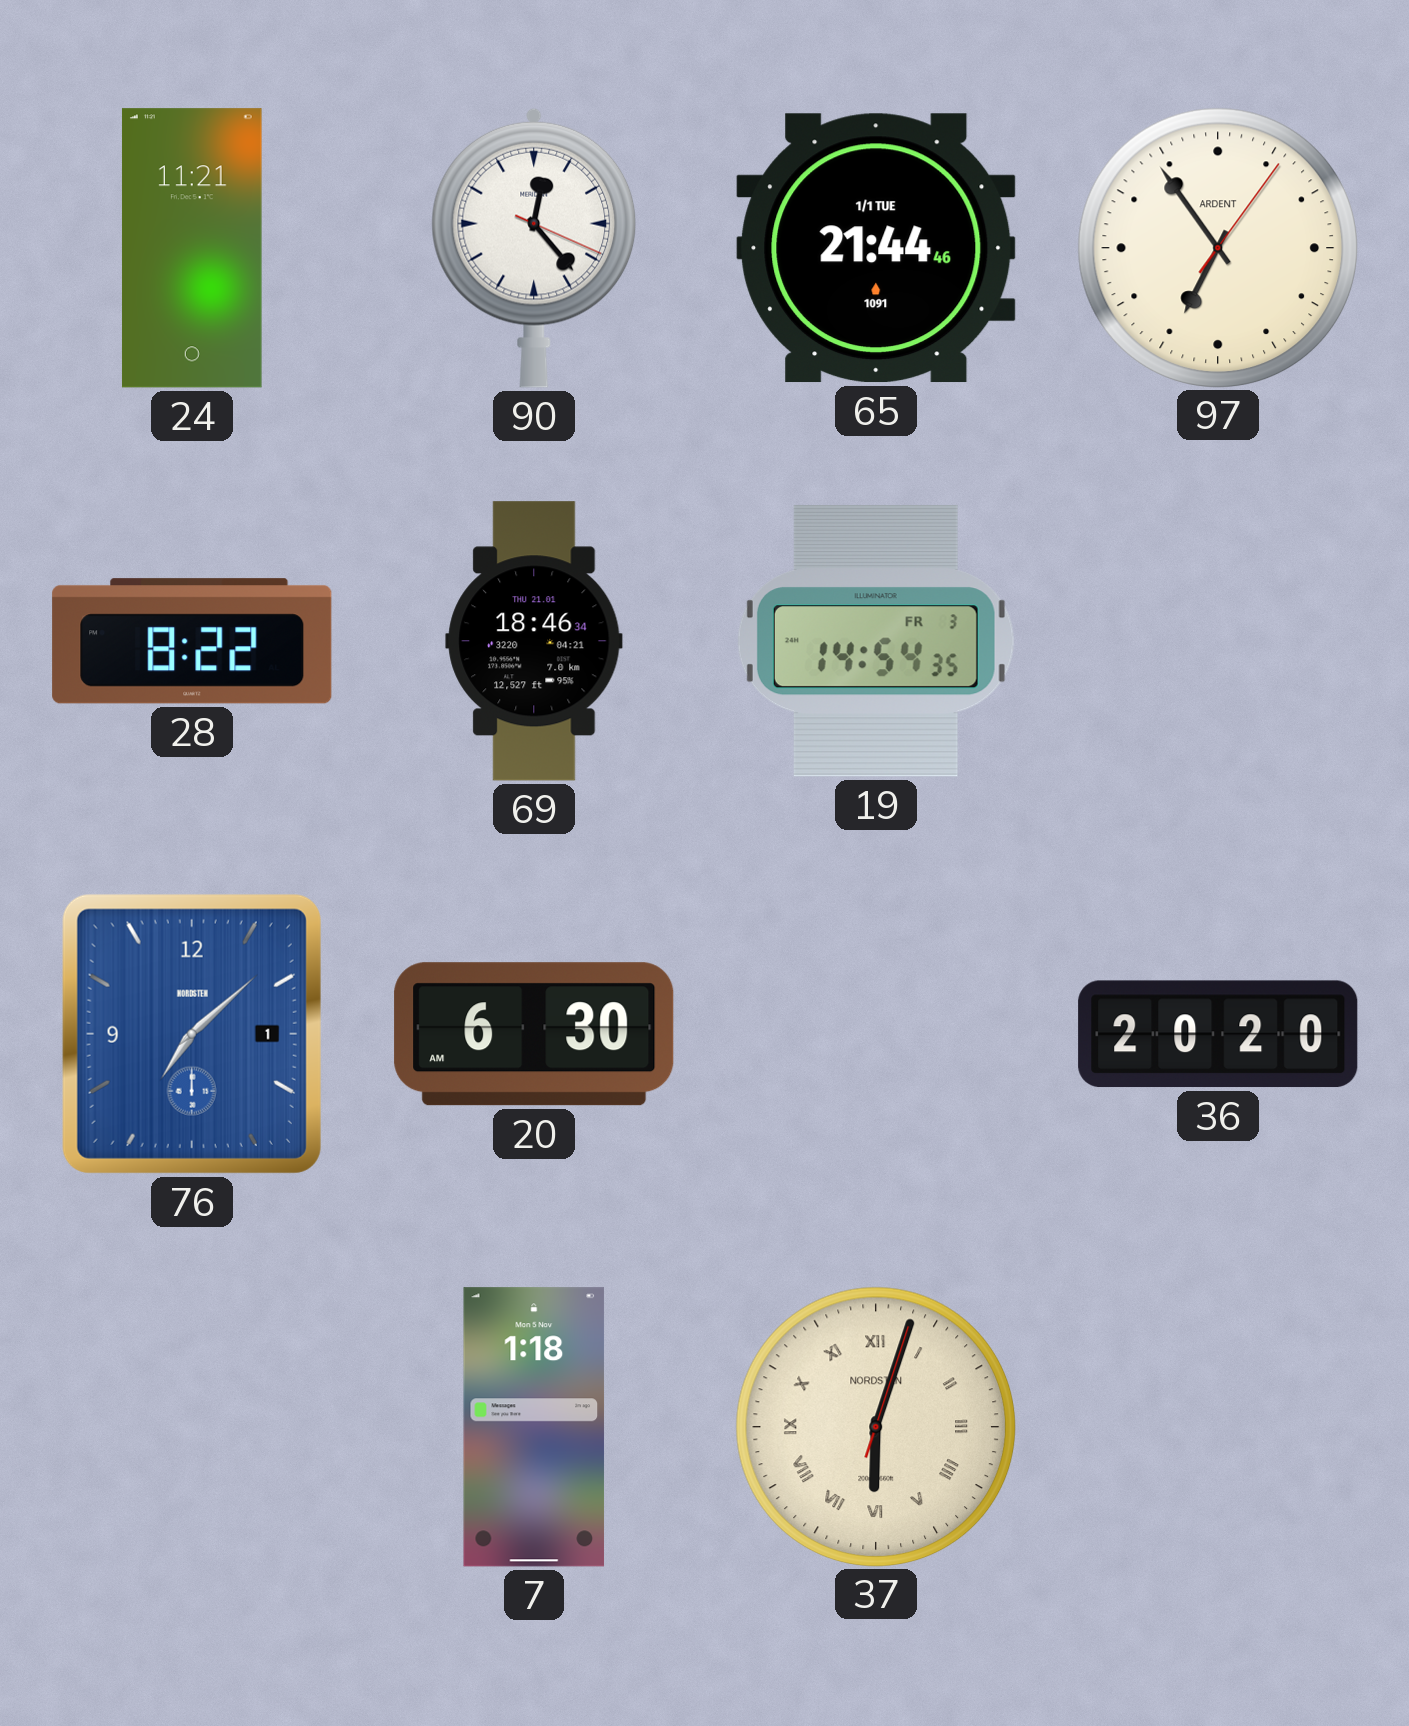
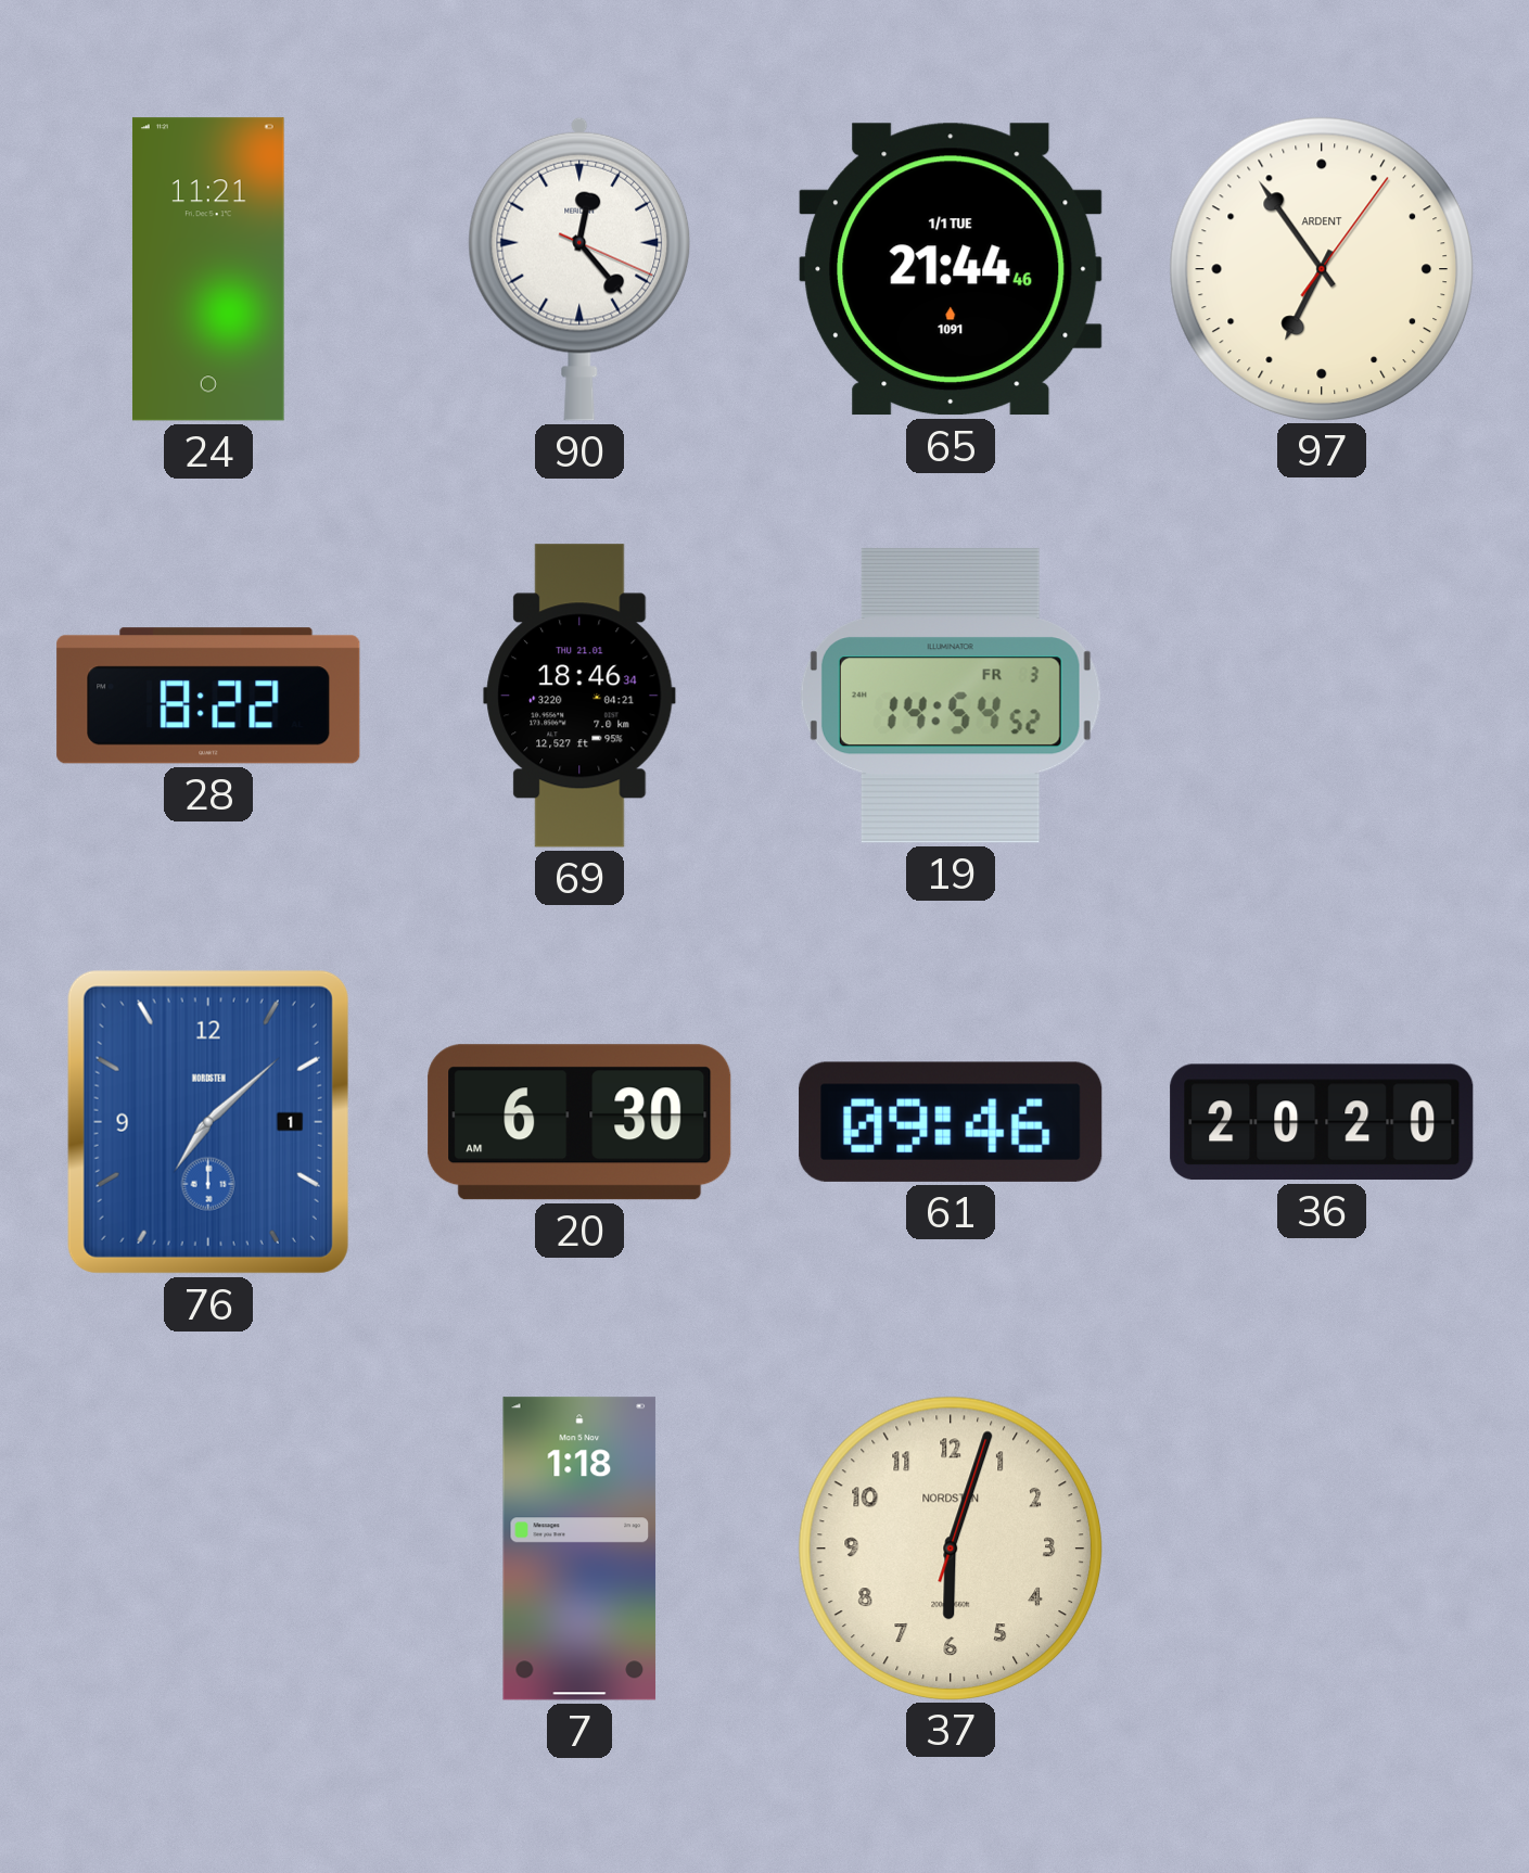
19: 14:54:35 -> 14:54:52
61: none -> 09:46
37 numerals: Roman -> Arabic
